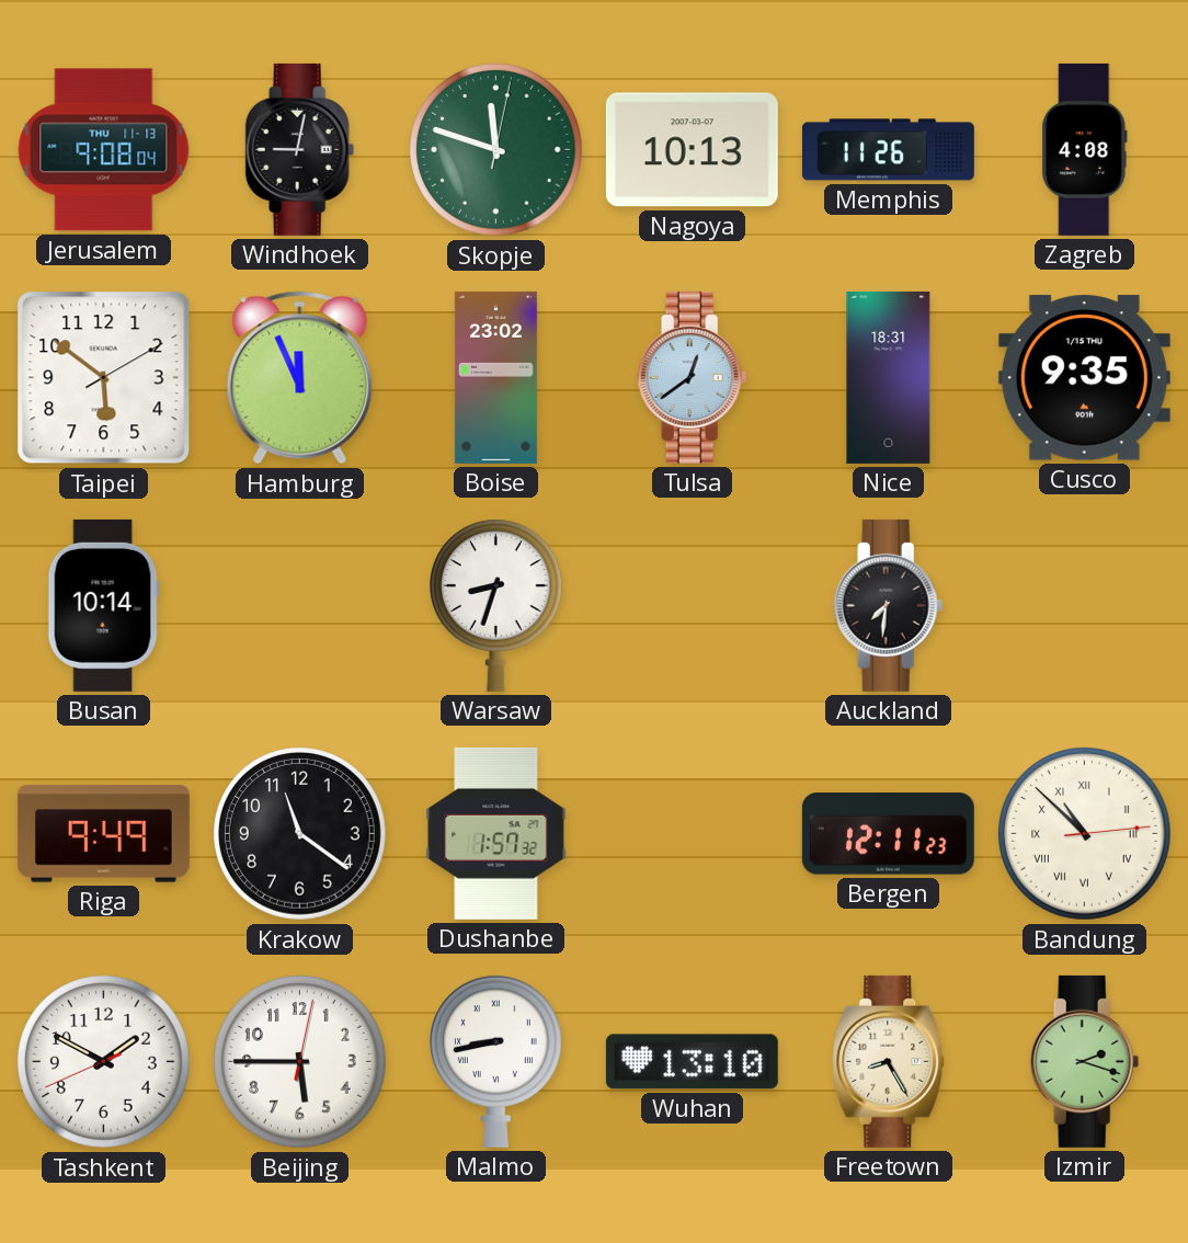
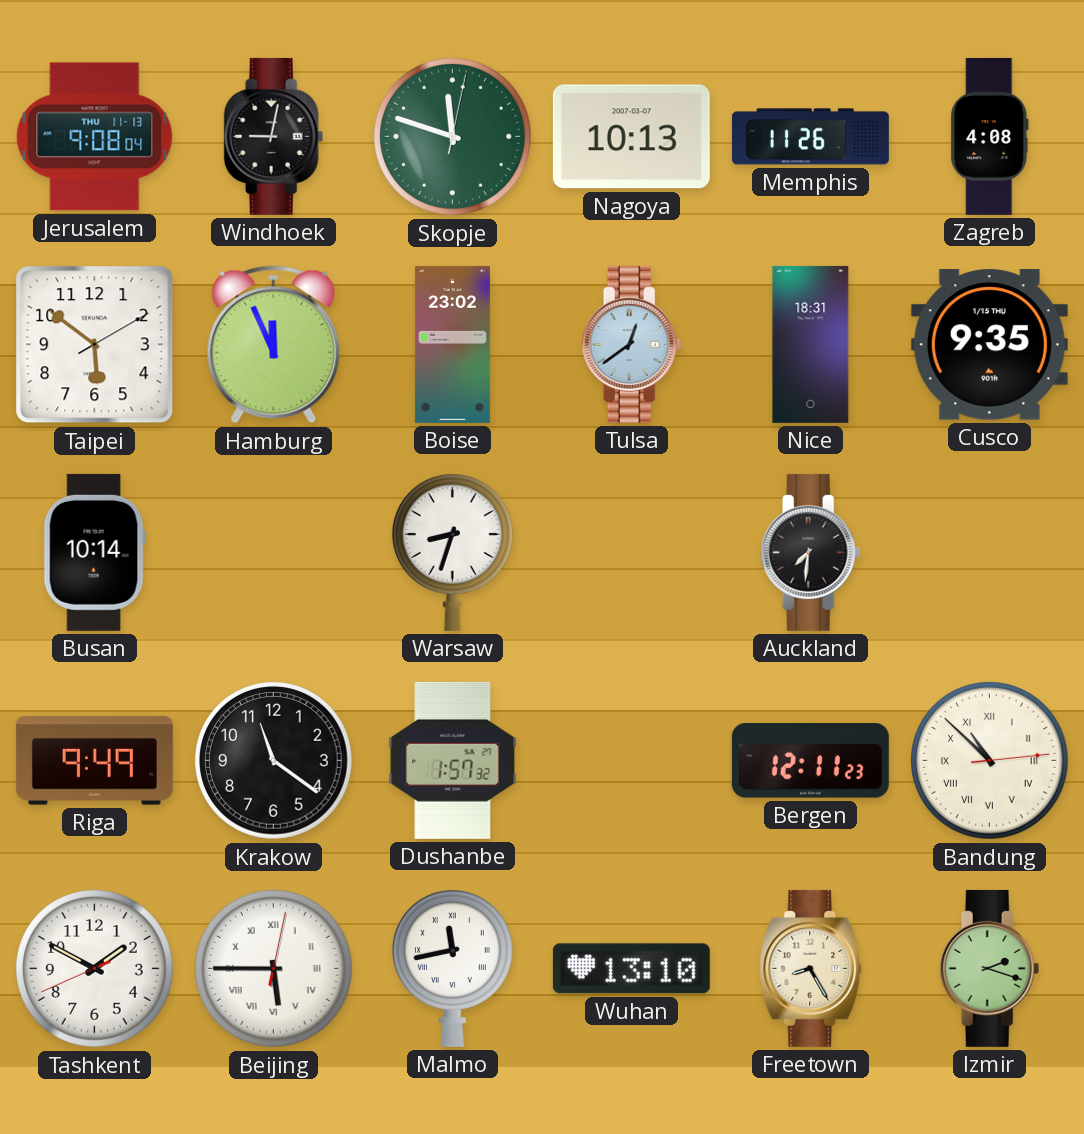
Beijing numerals: Arabic -> Roman
Malmo: 8:43 -> 11:43
